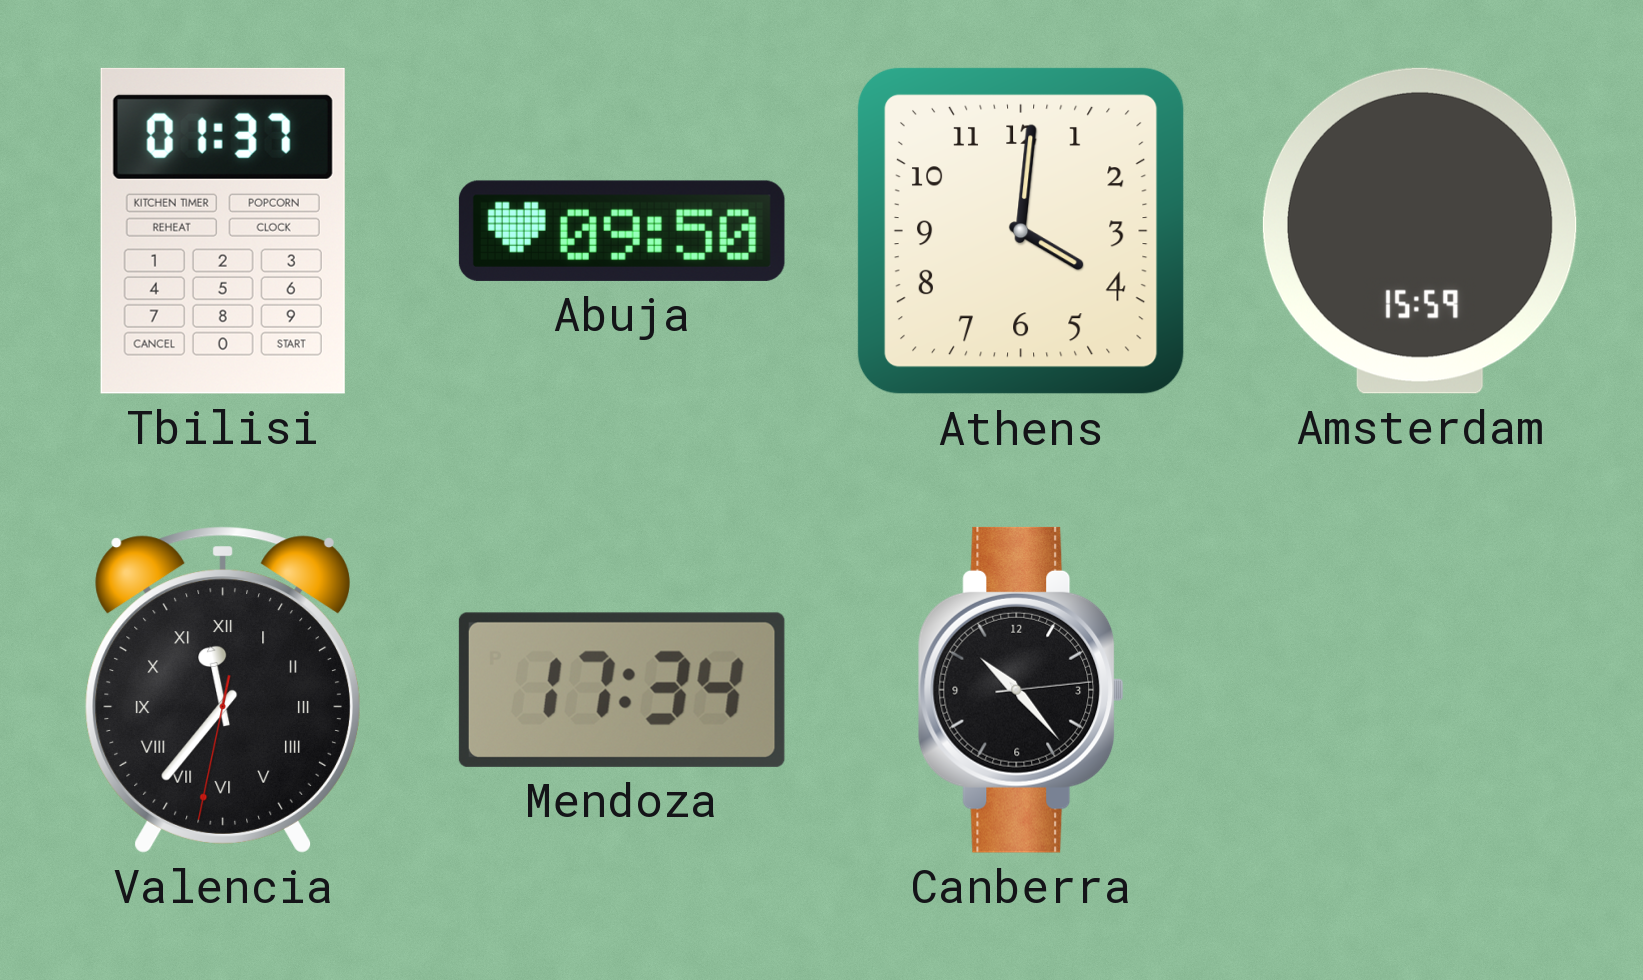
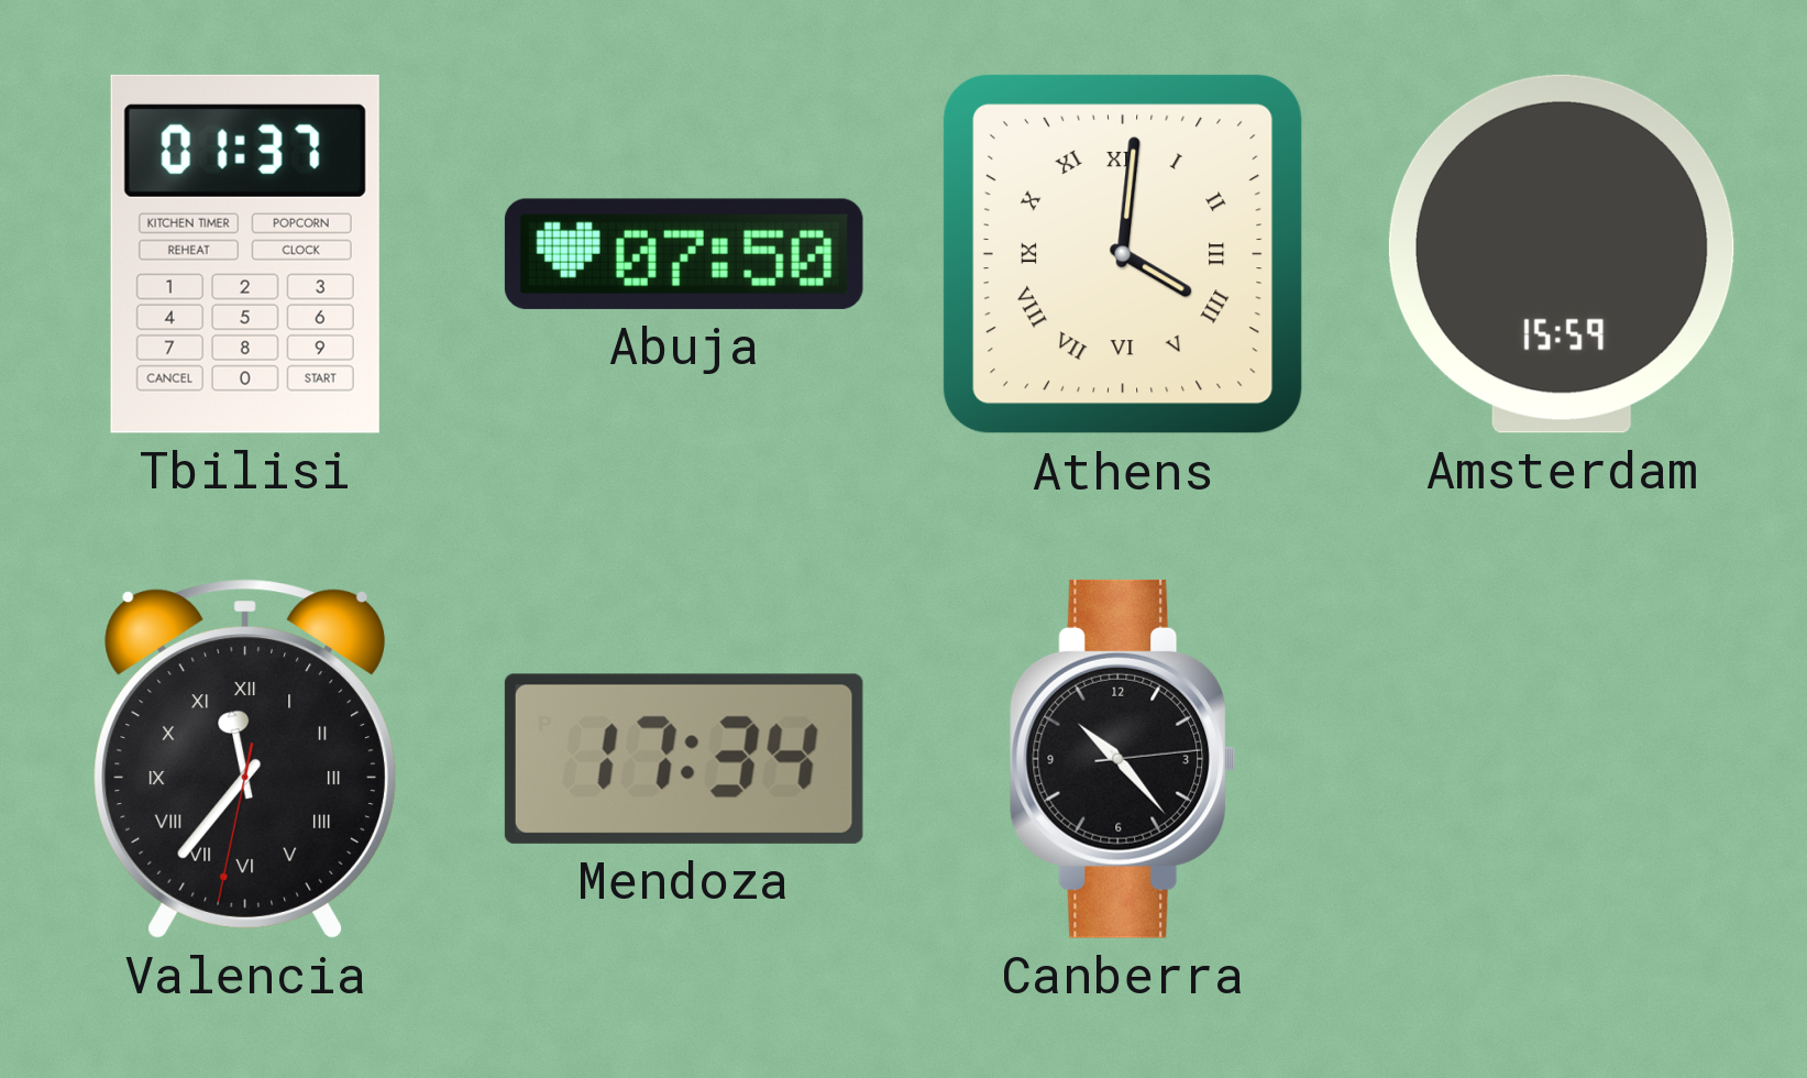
Abuja: 09:50 -> 07:50
Athens numerals: Arabic -> Roman
